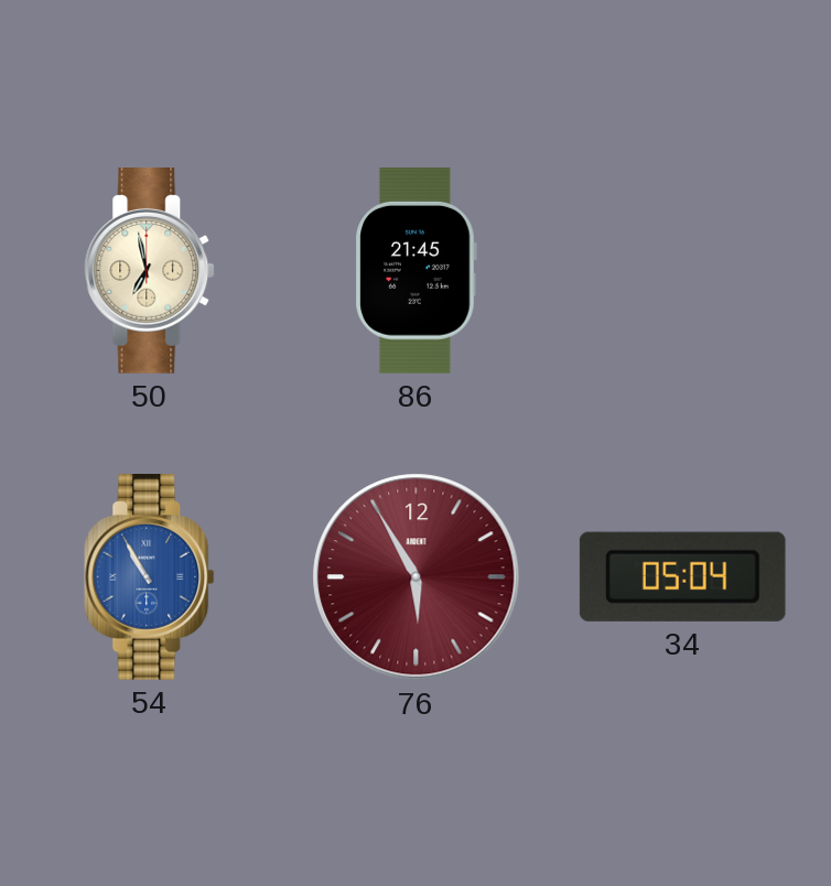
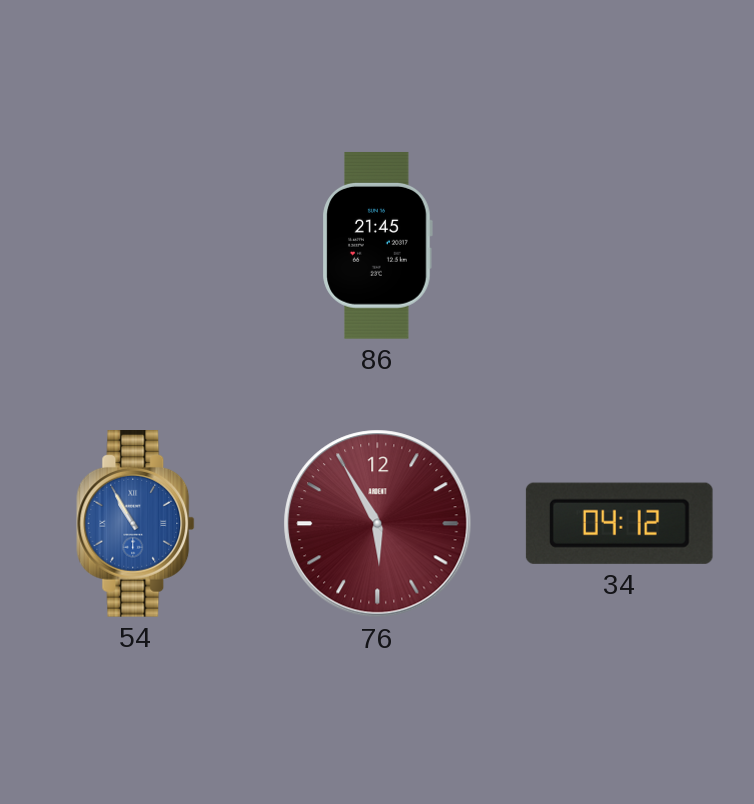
50: 6:58 -> none
34: 05:04 -> 04:12
